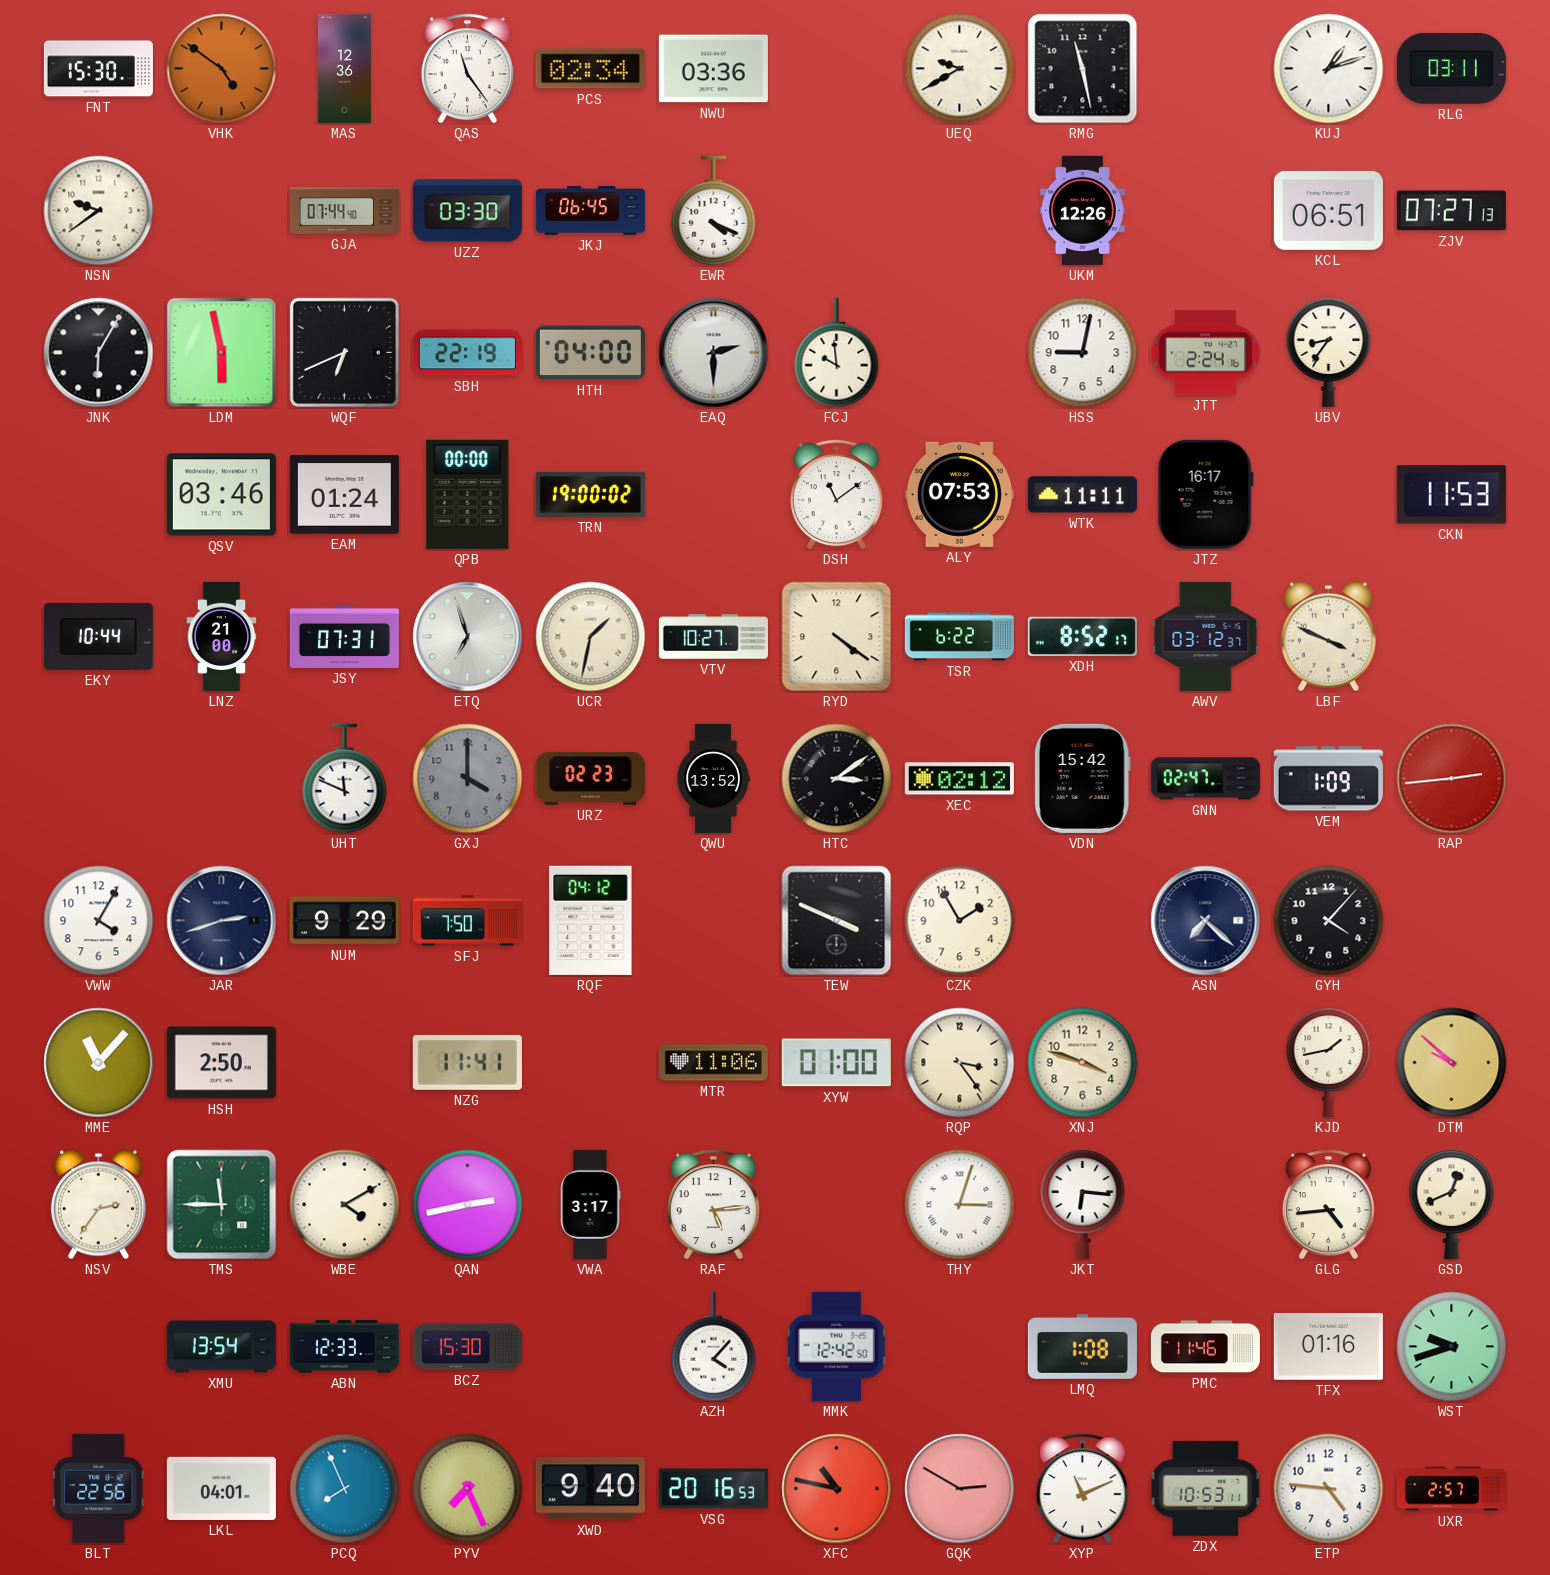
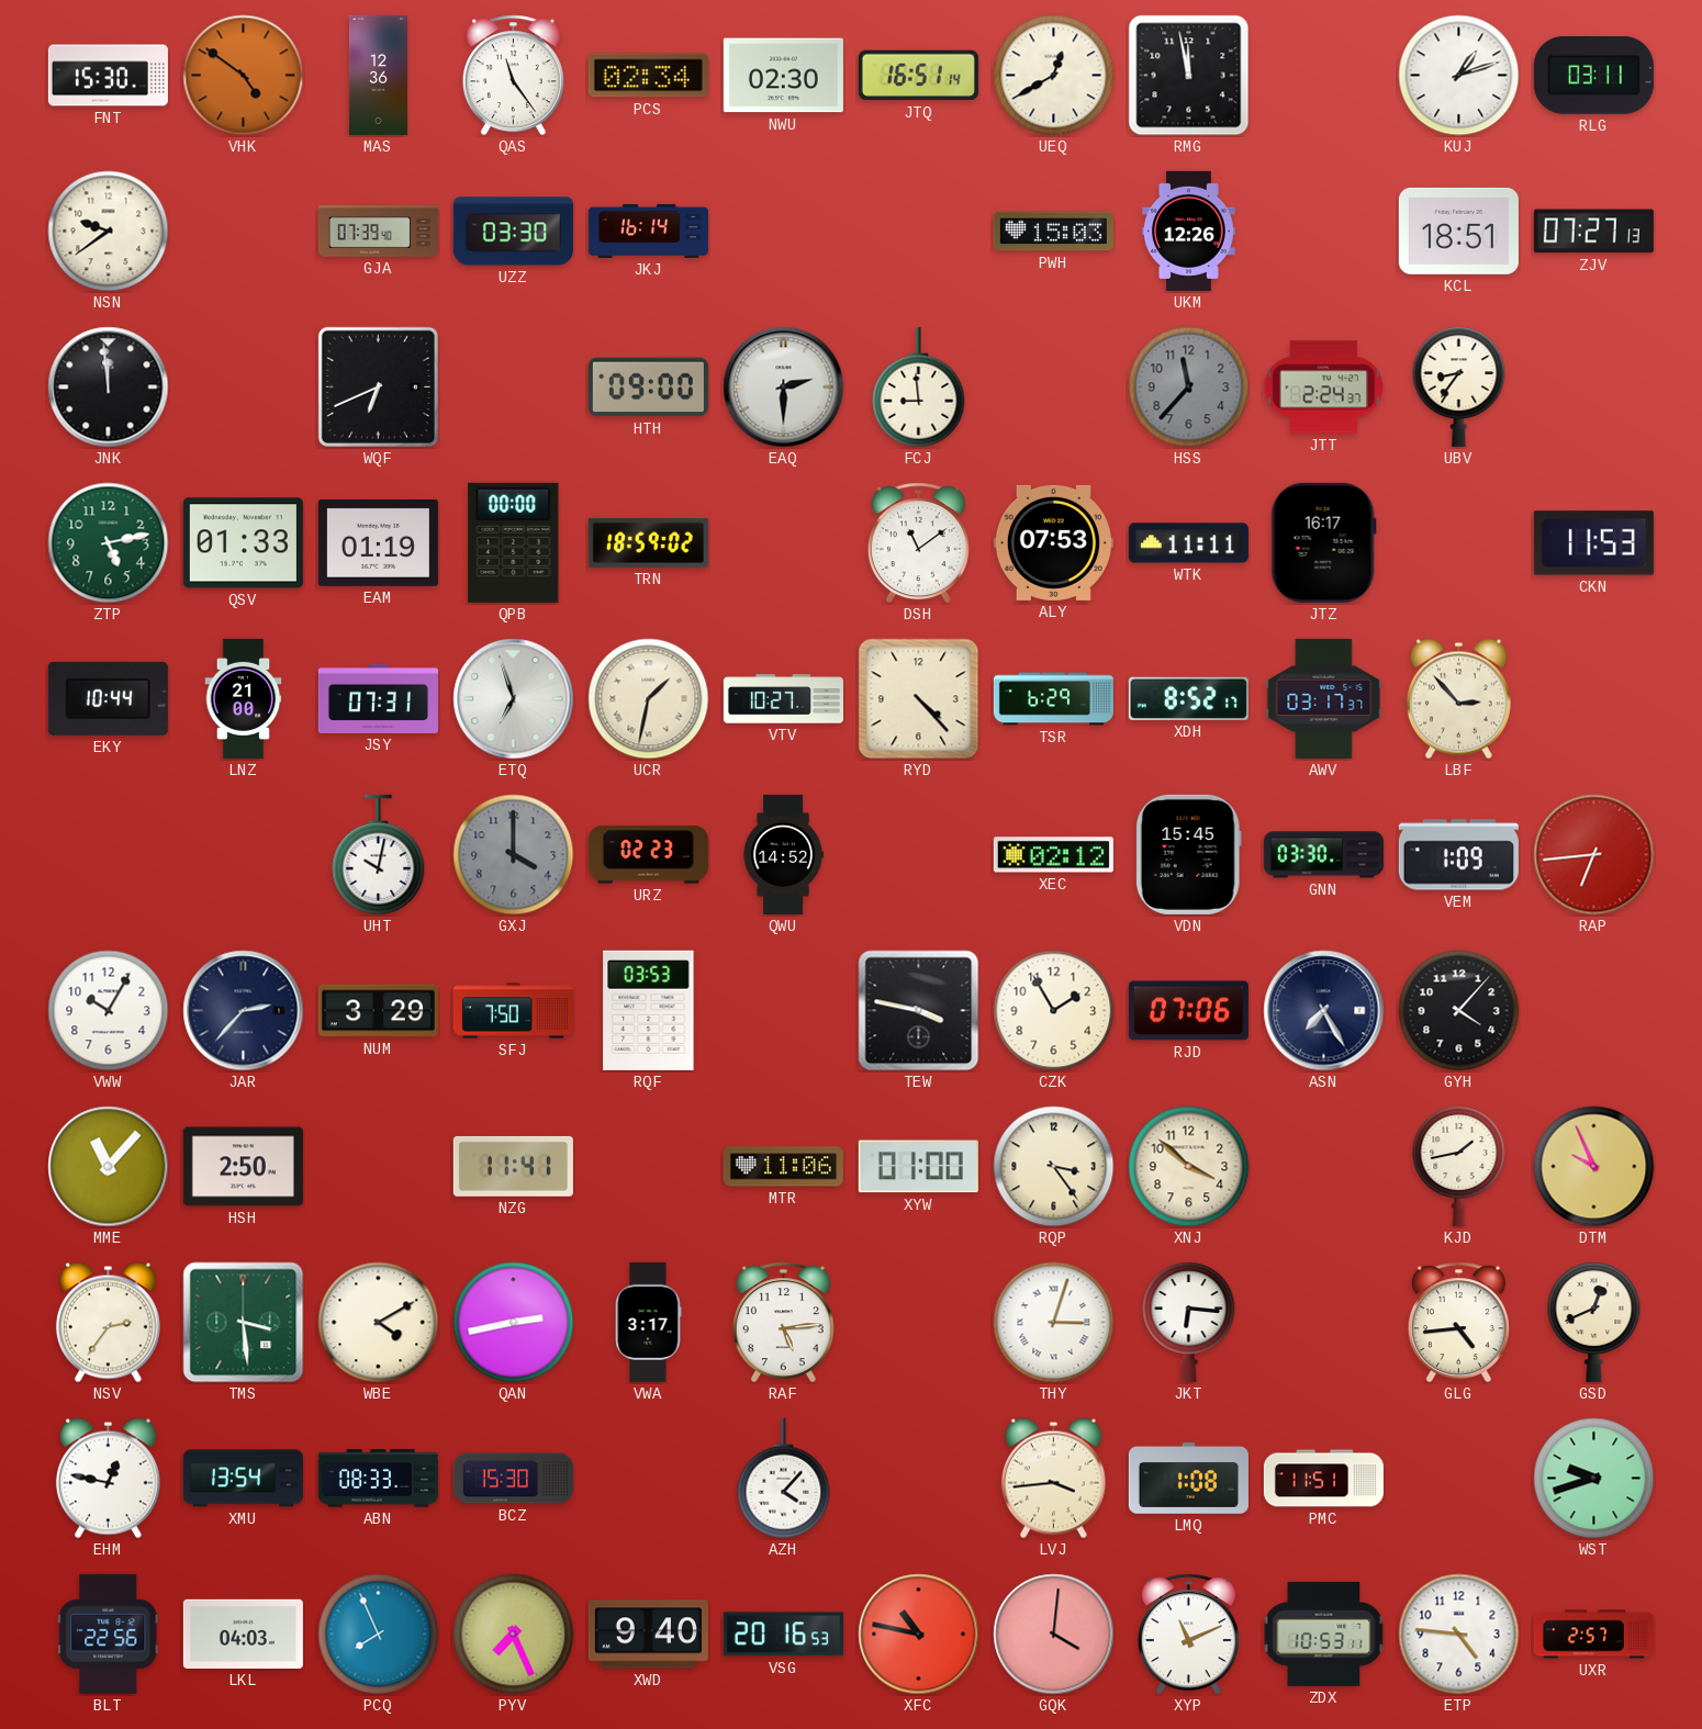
NWU: 03:36 -> 02:30
JTQ: none -> 16:51
UEQ: 9:40 -> 12:40
RMG: 11:28 -> 11:58
GJA: 07:44 -> 07:39
JKJ: 06:45 -> 16:14
EWR: 4:19 -> none
PWH: none -> 15:03
KCL: 06:51 -> 18:51
JNK: 6:05 -> 11:59
LDM: 5:58 -> none
SBH: 22:19 -> none
HTH: 04:00 -> 09:00
FCJ: 9:59 -> 8:59
HSS: 9:02 -> 11:37
HSS dial: white -> grey
JTT: 2:24:16 -> 2:24:37
ZTP: none -> 5:13
QSV: 03:46 -> 01:33
EAM: 01:24 -> 01:19
TRN: 19:00 -> 18:59
RYD: 4:21 -> 4:23
TSR: 6:22 -> 6:29
AWV: 03:12 -> 03:17
LBF: 3:49 -> 2:53
UHT: 11:49 -> 10:02
QWU: 13:52 -> 14:52
HTC: 3:09 -> none
VDN: 15:42 -> 15:45
GNN: 02:47 -> 03:30
RAP: 2:44 -> 6:44
VWW: 4:05 -> 10:05
JAR: 2:42 -> 2:37
NUM: 9:29 -> 3:29
RQF: 04:12 -> 03:53
TEW: 3:49 -> 3:47
RJD: none -> 07:06
ASN: 7:22 -> 7:25
XNJ: 3:48 -> 3:52
DTM: 9:52 -> 9:56
TMS: 11:45 -> 3:29
EHM: none -> 12:47
ABN: 12:33 -> 08:33
MMK: 12:42 -> none
LVJ: none -> 3:44
PMC: 11:46 -> 11:51
TFX: 01:16 -> none
LKL: 04:01 -> 04:03
GQK: 2:50 -> 4:01
